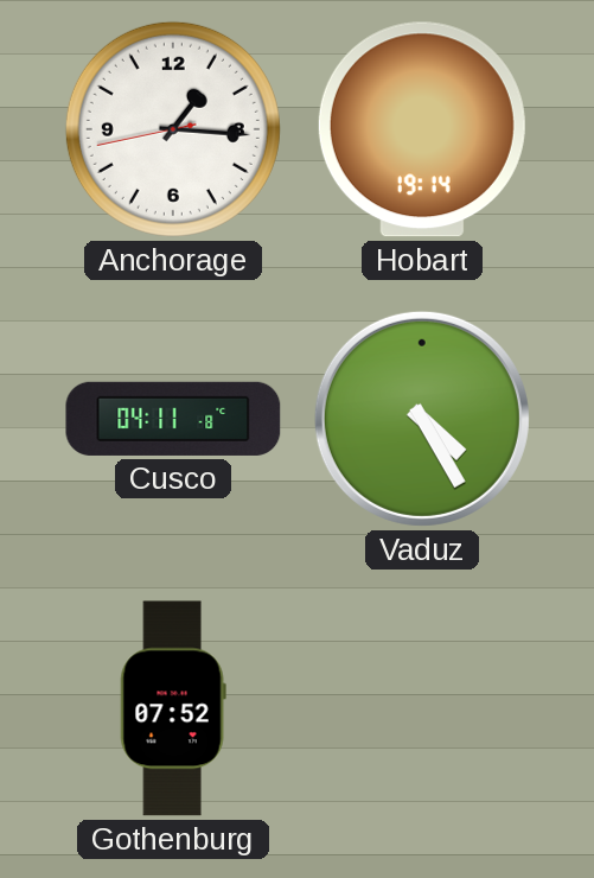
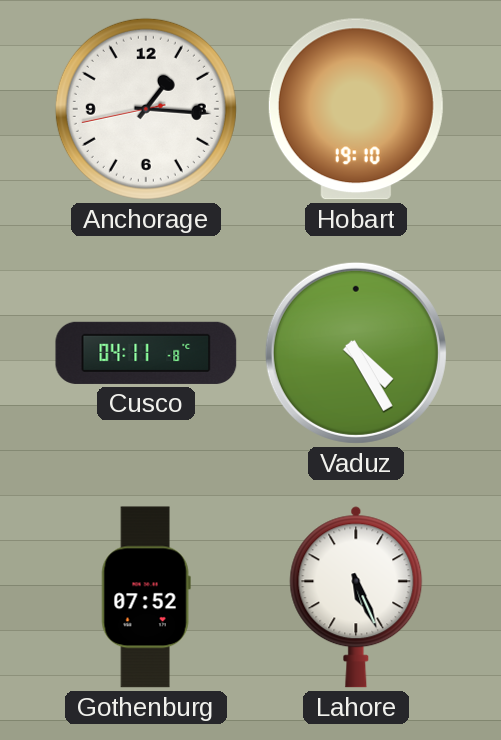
Hobart: 19:14 -> 19:10
Lahore: none -> 5:26
